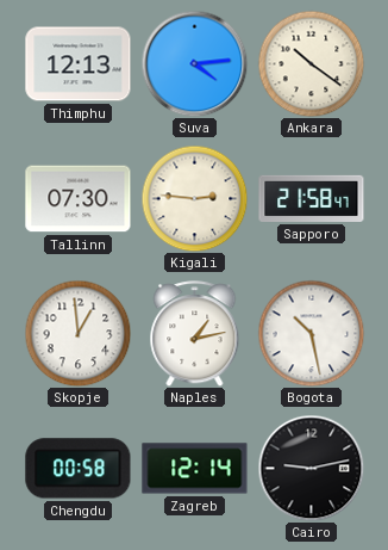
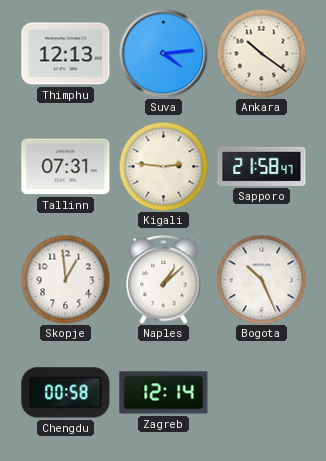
Tallinn: 07:30 -> 07:31
Naples: 1:13 -> 1:08
Bogota: 10:28 -> 10:26
Cairo: 9:13 -> none
